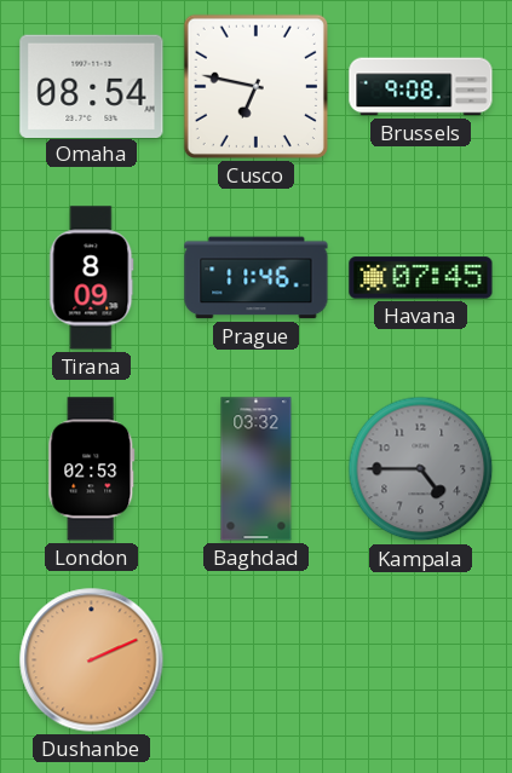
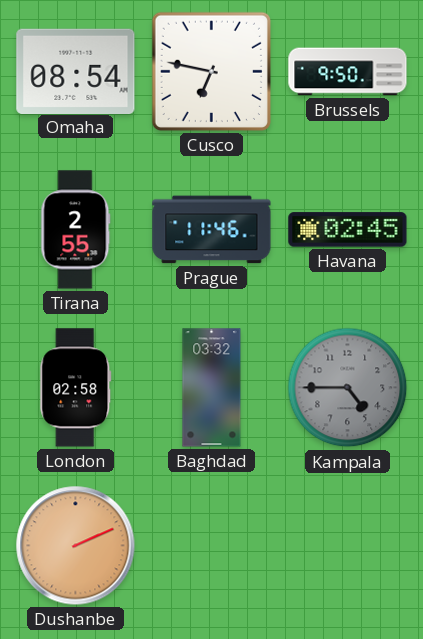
Brussels: 9:08 -> 9:50
Tirana: 8:09 -> 2:55
Havana: 07:45 -> 02:45
London: 02:53 -> 02:58
